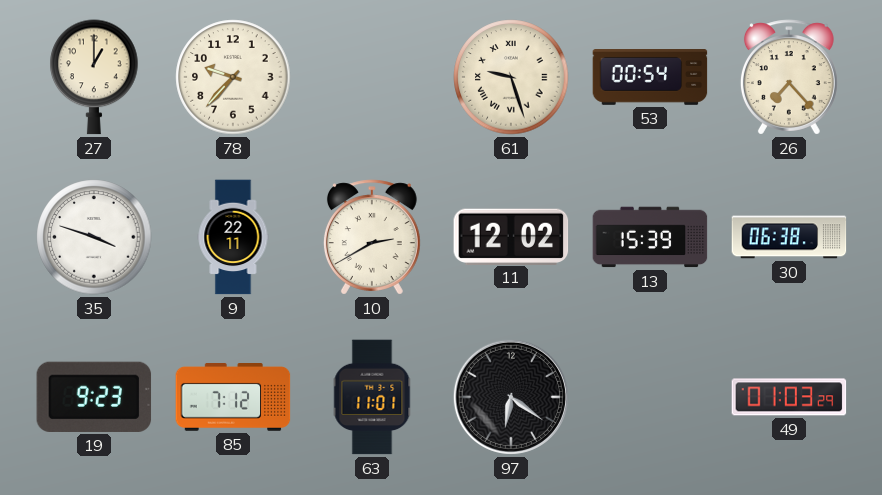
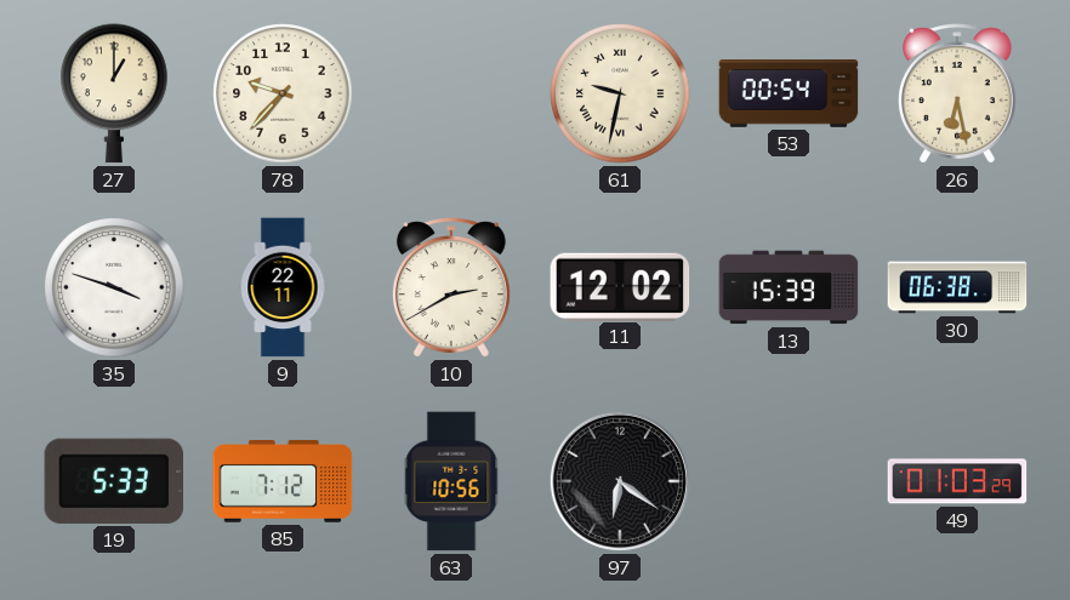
61: 9:27 -> 9:32
26: 7:23 -> 6:28
19: 9:23 -> 5:33
63: 11:01 -> 10:56
